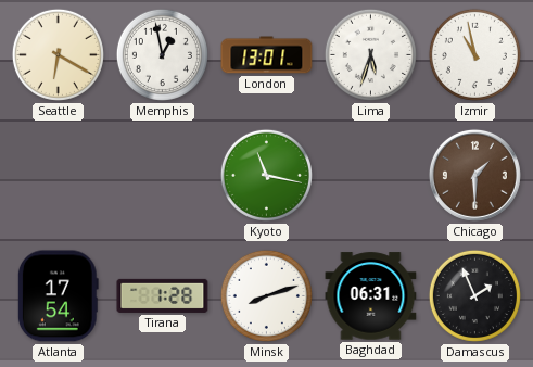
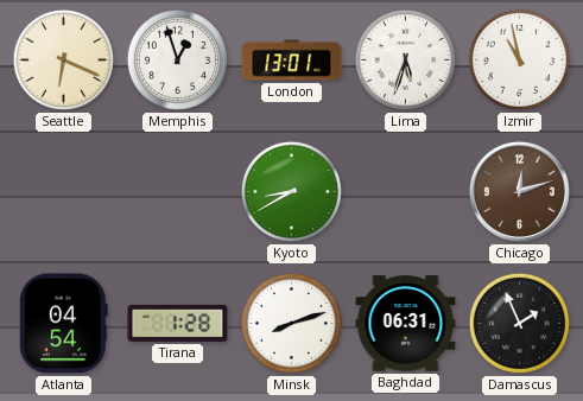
Seattle: 6:20 -> 6:19
Memphis: 12:58 -> 12:57
Kyoto: 11:17 -> 8:40
Chicago: 1:30 -> 12:12
Atlanta: 17:54 -> 04:54
